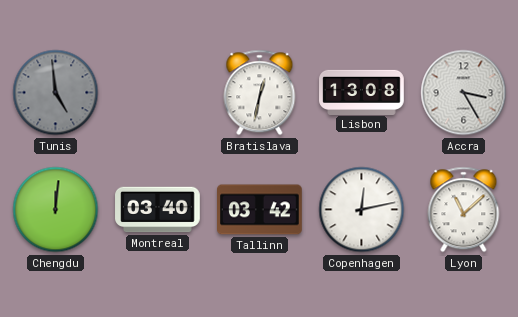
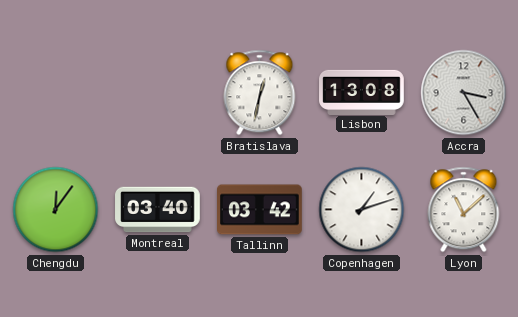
Tunis: 4:59 -> none
Chengdu: 12:01 -> 12:06
Copenhagen: 12:13 -> 1:12
